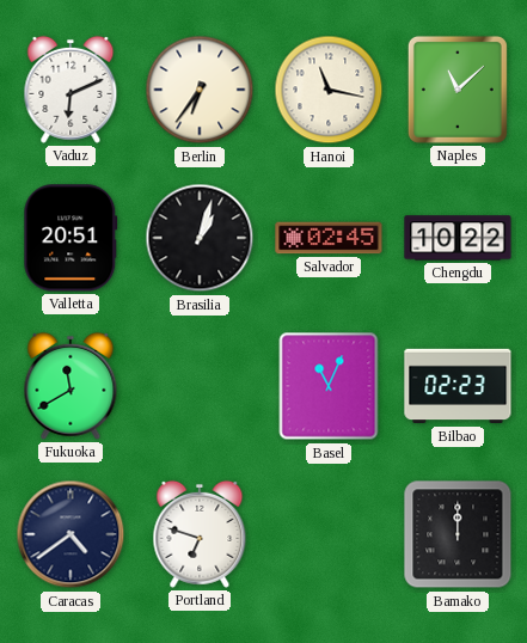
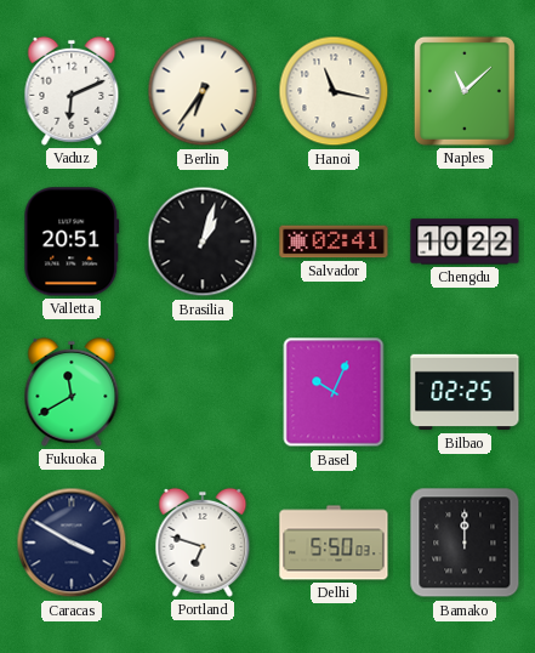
Salvador: 02:45 -> 02:41
Basel: 11:04 -> 10:04
Bilbao: 02:23 -> 02:25
Caracas: 4:39 -> 3:50
Delhi: none -> 5:50
